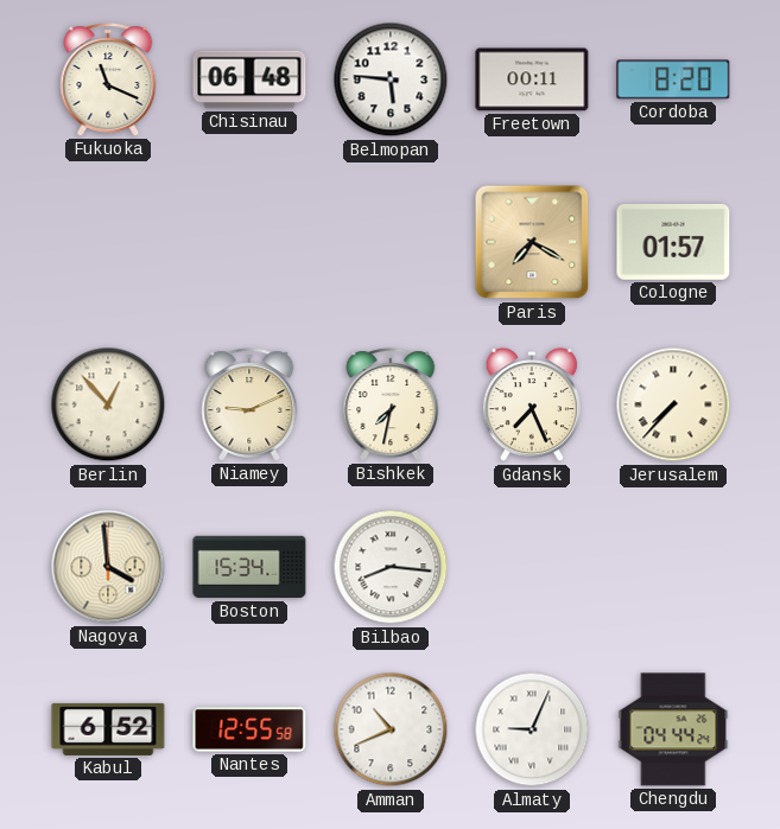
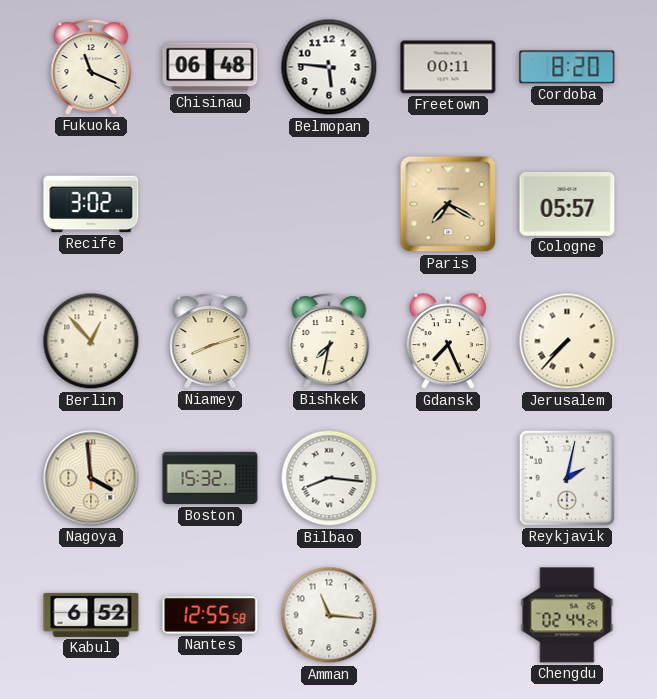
Recife: none -> 3:02
Cologne: 01:57 -> 05:57
Niamey: 9:11 -> 8:12
Boston: 15:34 -> 15:32
Reykjavik: none -> 2:02
Amman: 10:41 -> 11:16
Almaty: 9:04 -> none
Chengdu: 04:44 -> 02:44
